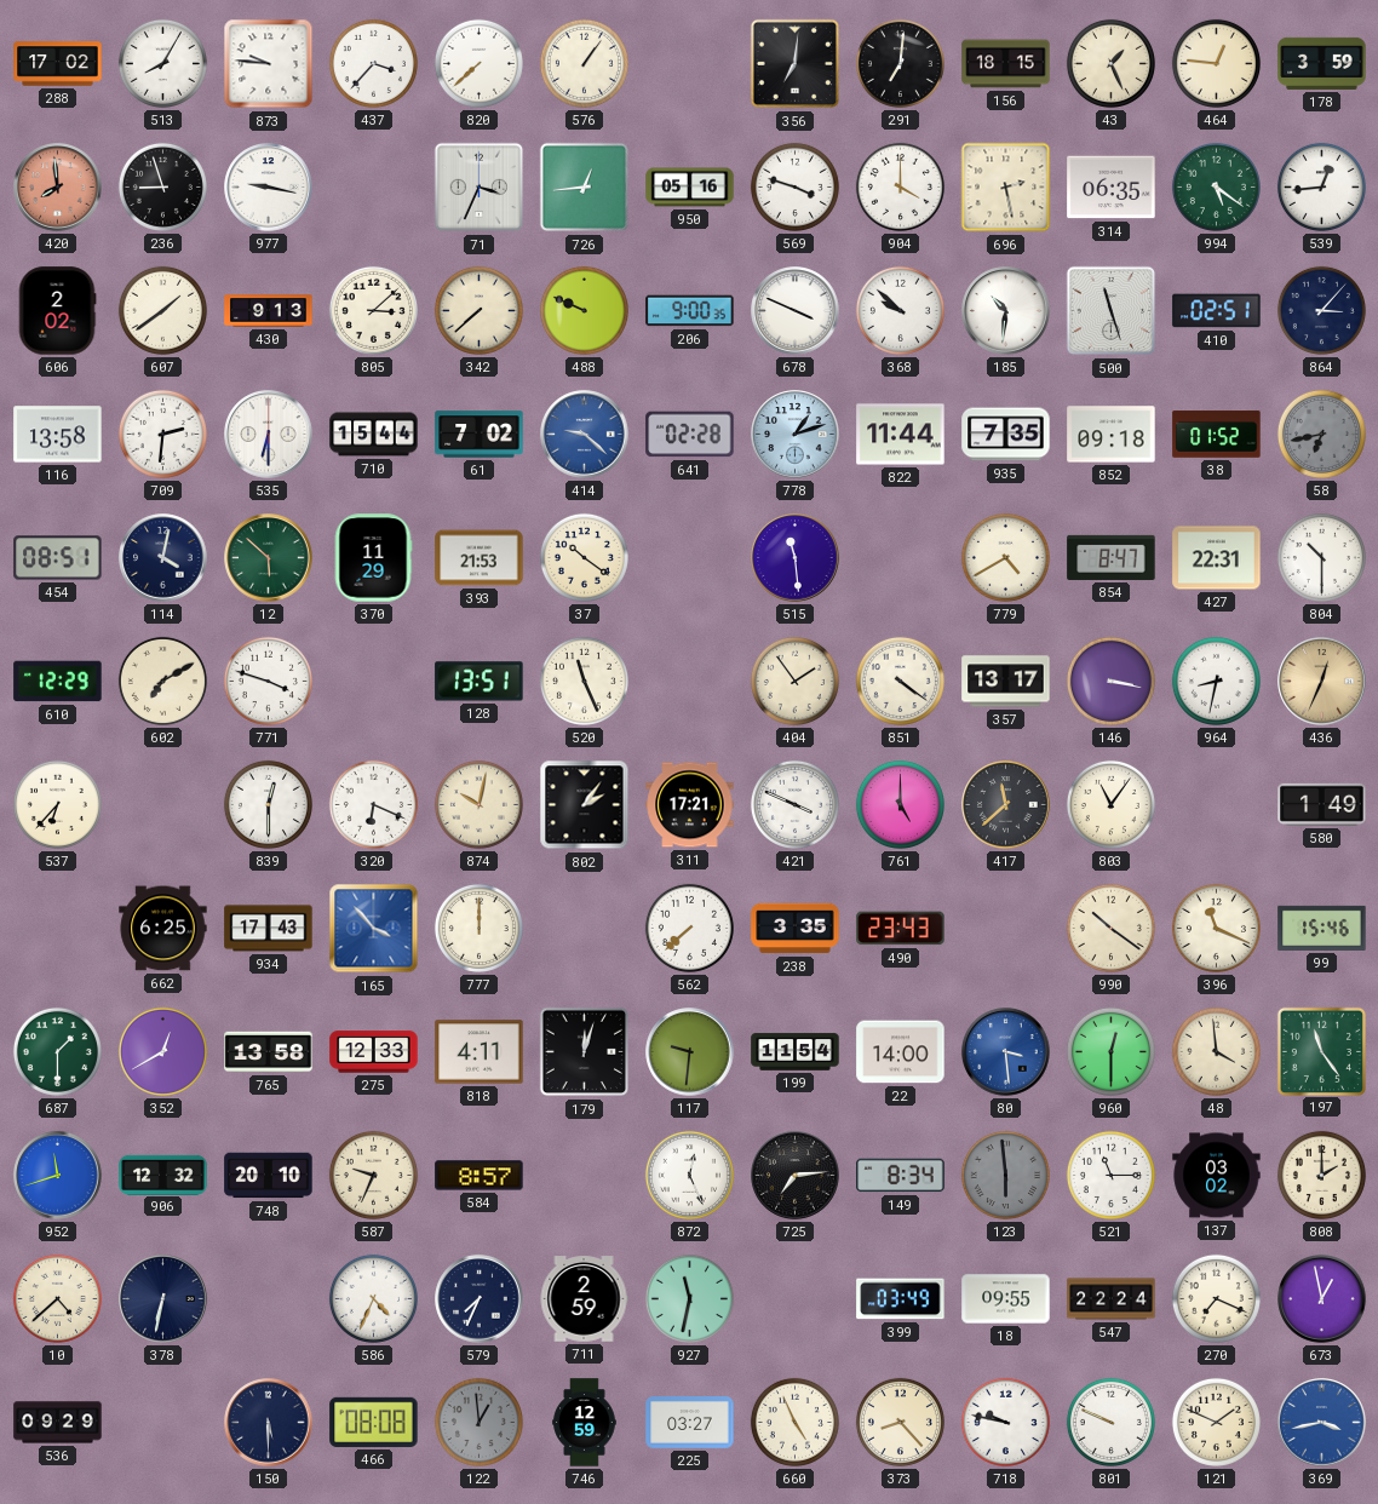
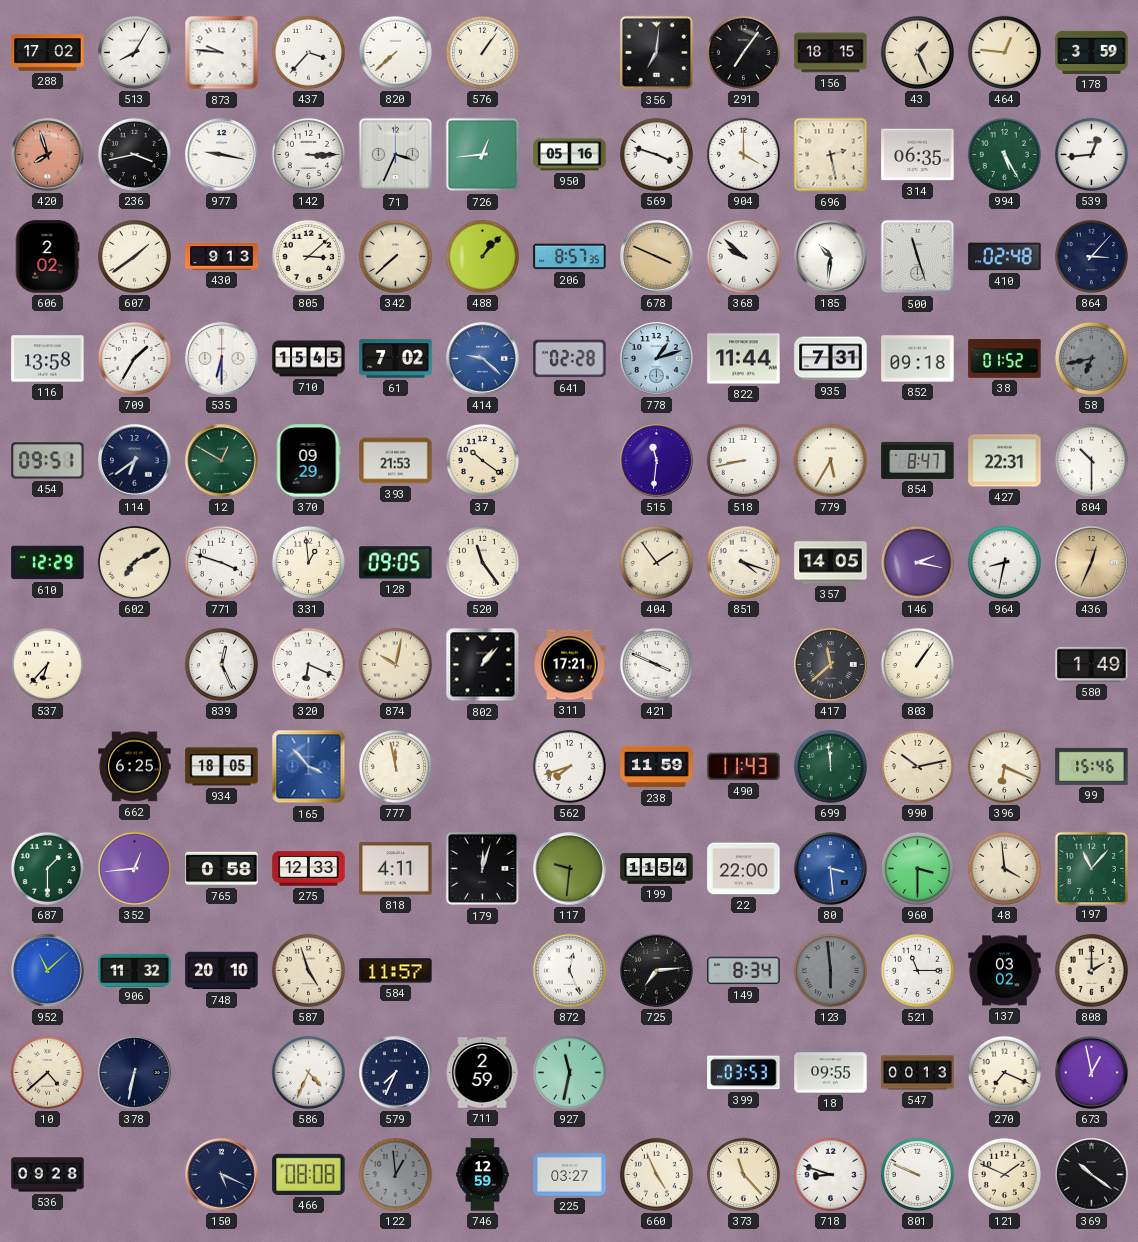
291: 7:01 -> 7:06
420: 7:59 -> 7:57
236: 8:57 -> 3:43
142: none -> 3:15
994: 5:21 -> 5:25
488: 9:49 -> 1:07
206: 9:00 -> 8:57
678 dial: white -> champagne
410: 02:51 -> 02:48
709: 2:31 -> 1:35
710: 15:44 -> 15:45
935: 7:35 -> 7:31
454: 08:51 -> 09:51
114: 4:02 -> 6:39
12: 5:52 -> 12:50
370: 11:29 -> 09:29
515: 11:29 -> 11:31
518: none -> 8:43
779: 4:40 -> 5:35
331: none -> 12:59
128: 13:51 -> 09:05
520: 11:26 -> 11:24
851: 4:21 -> 4:18
357: 13:17 -> 14:05
146: 3:17 -> 2:17
839: 12:30 -> 12:26
802: 2:06 -> 1:07
761: 5:00 -> none
803: 11:06 -> 1:06
934: 17:43 -> 18:05
777: 12:00 -> 11:58
562: 7:38 -> 7:42
238: 3:35 -> 11:59
490: 23:43 -> 11:43
699: none -> 11:59
990: 10:21 -> 10:13
396: 11:19 -> 6:19
352: 12:40 -> 12:44
765: 13:58 -> 0:58
22: 14:00 -> 22:00
960: 12:30 -> 3:30
197: 11:24 -> 11:07
952: 11:42 -> 11:08
906: 12:32 -> 11:32
587: 9:34 -> 4:57
584: 8:57 -> 11:57
399: 03:49 -> 03:53
547: 22:24 -> 00:13
536: 09:29 -> 09:28
150: 5:30 -> 5:19
373: 8:23 -> 11:23
718: 9:47 -> 8:48
369: 3:43 -> 10:21
369 dial: blue -> black
